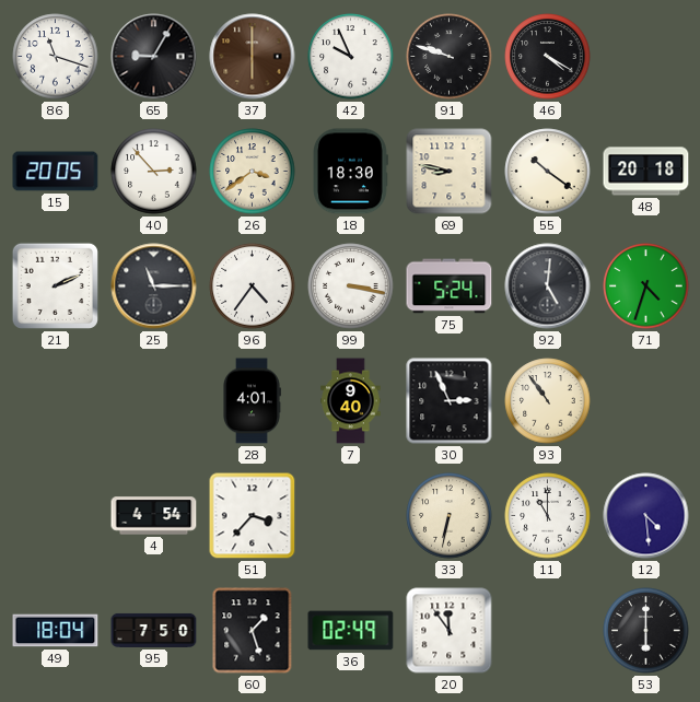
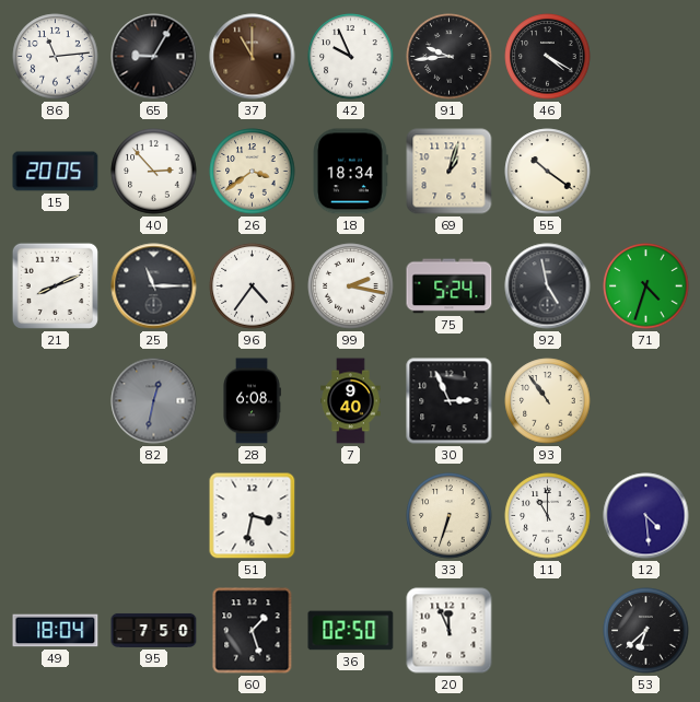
86: 11:18 -> 11:14
37: 6:00 -> 11:00
91: 9:48 -> 9:44
18: 18:30 -> 18:34
69: 8:47 -> 1:03
48: 20:18 -> none
21: 2:11 -> 8:11
99: 3:17 -> 2:17
92: 5:01 -> 4:58
82: none -> 12:32
28: 4:01 -> 6:08
4: 4:54 -> none
51: 3:37 -> 3:32
33: 6:32 -> 6:33
36: 02:49 -> 02:50
20: 11:54 -> 11:56
53: 6:00 -> 6:38
